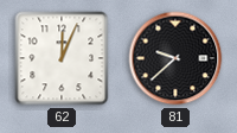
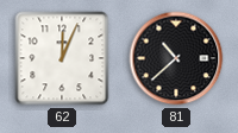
81: 9:38 -> 10:38
